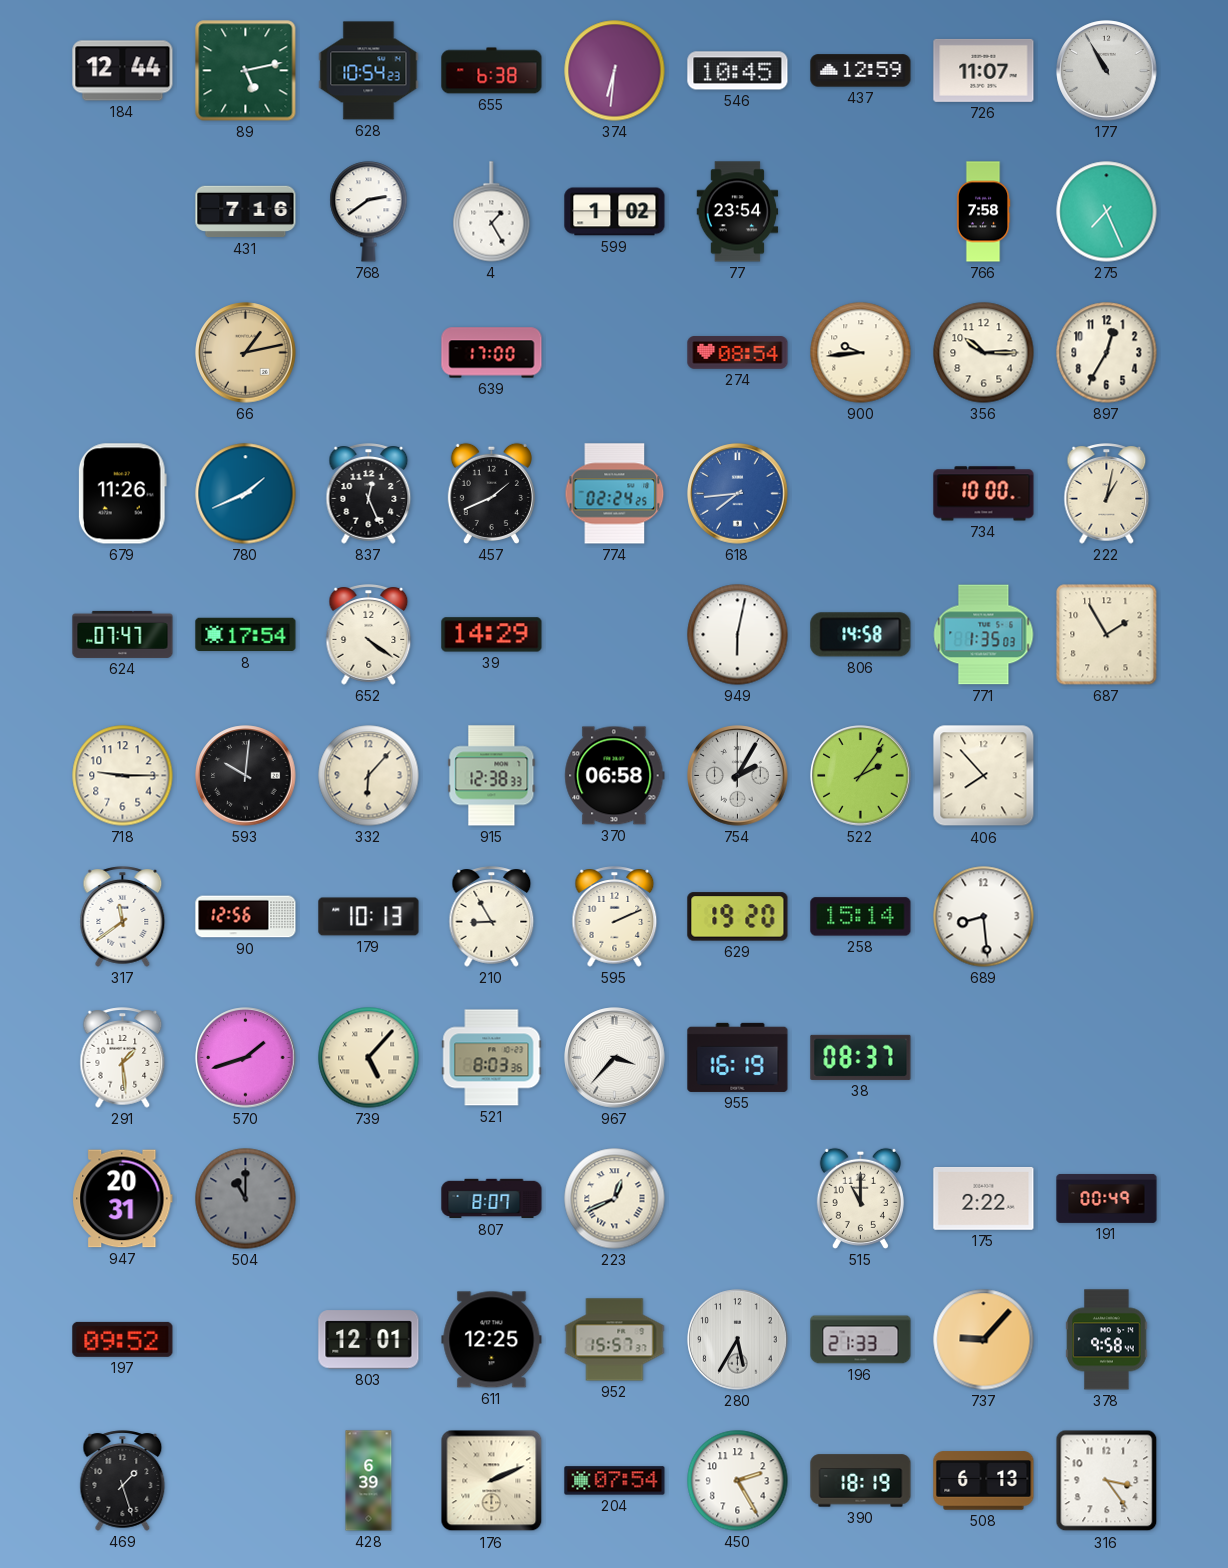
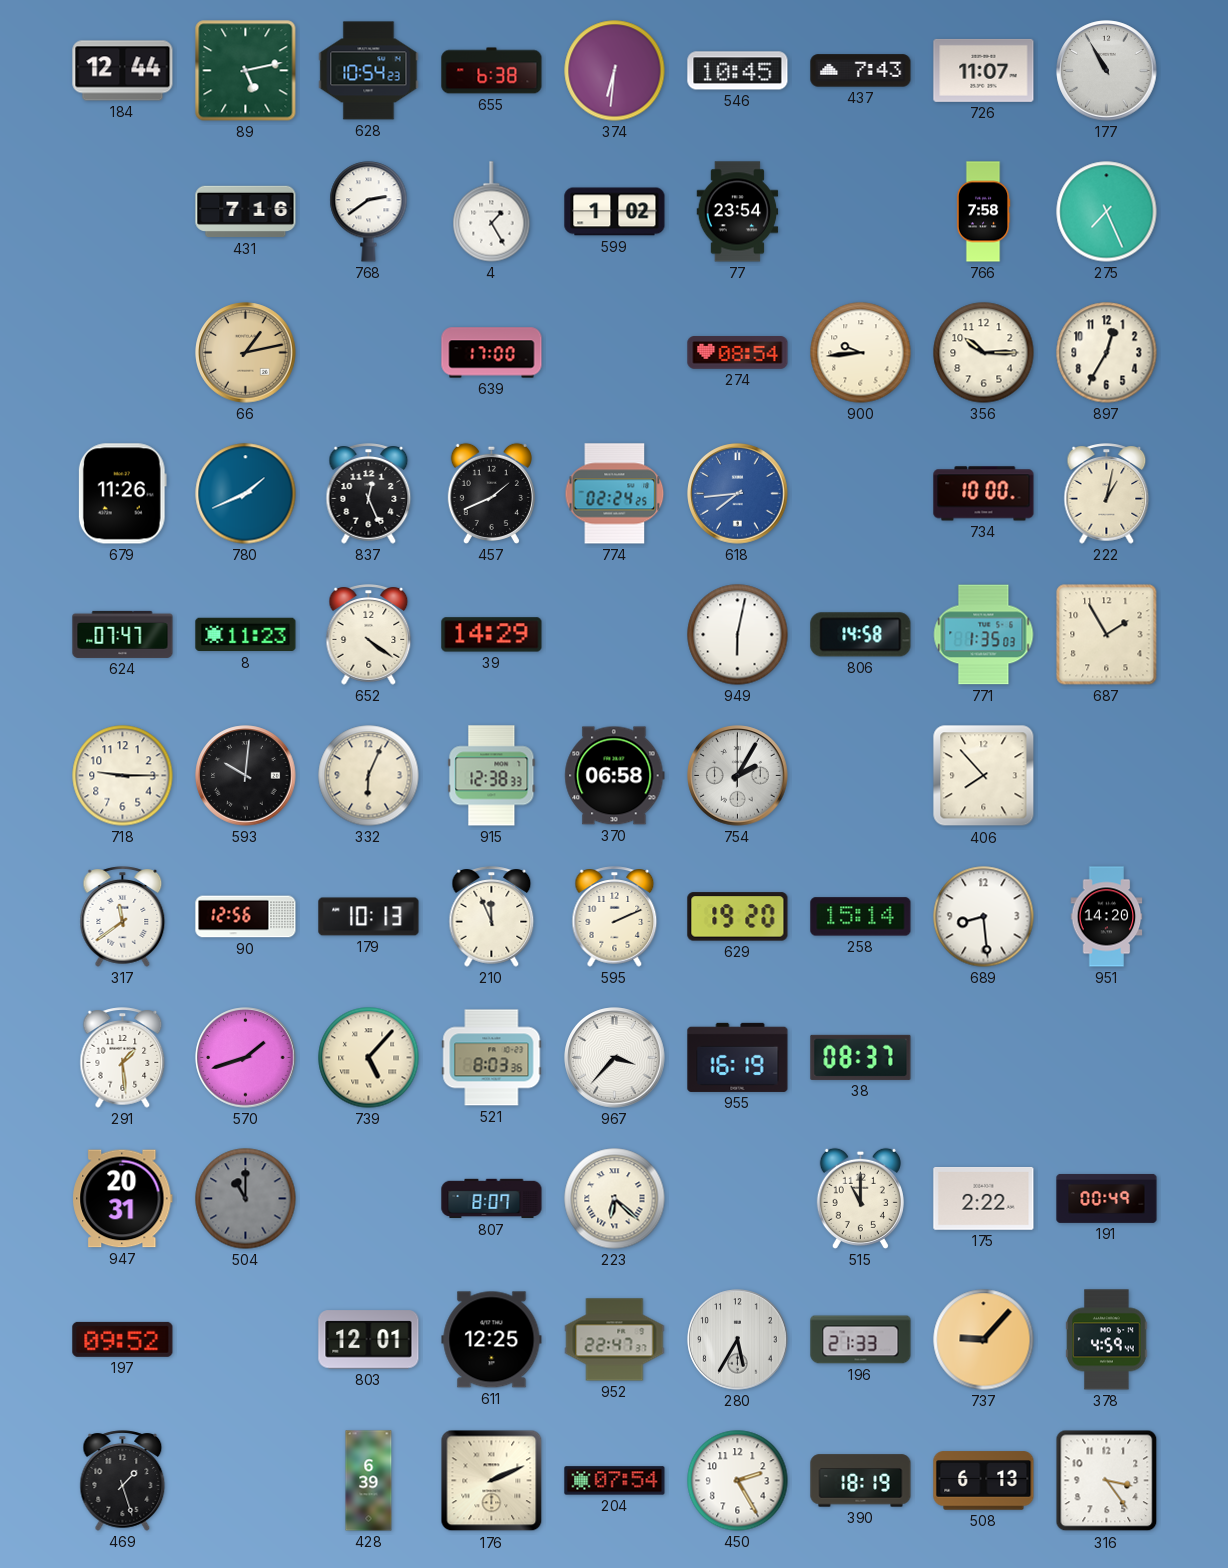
437: 12:59 -> 7:43
8: 17:54 -> 11:23
332: 6:07 -> 6:04
522: 2:06 -> none
210: 8:55 -> 11:56
951: none -> 14:20
223: 12:41 -> 6:22
952: 15:57 -> 22:47
378: 9:58 -> 4:59
